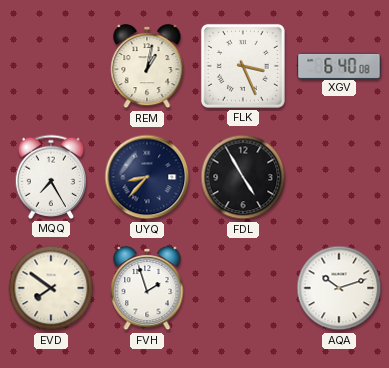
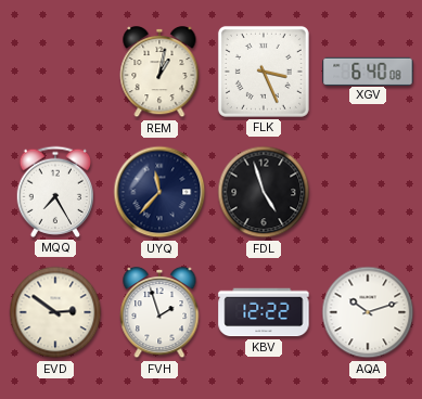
UYQ: 8:37 -> 11:37
FDL: 4:55 -> 4:57
EVD: 7:51 -> 2:51
KBV: none -> 12:22
